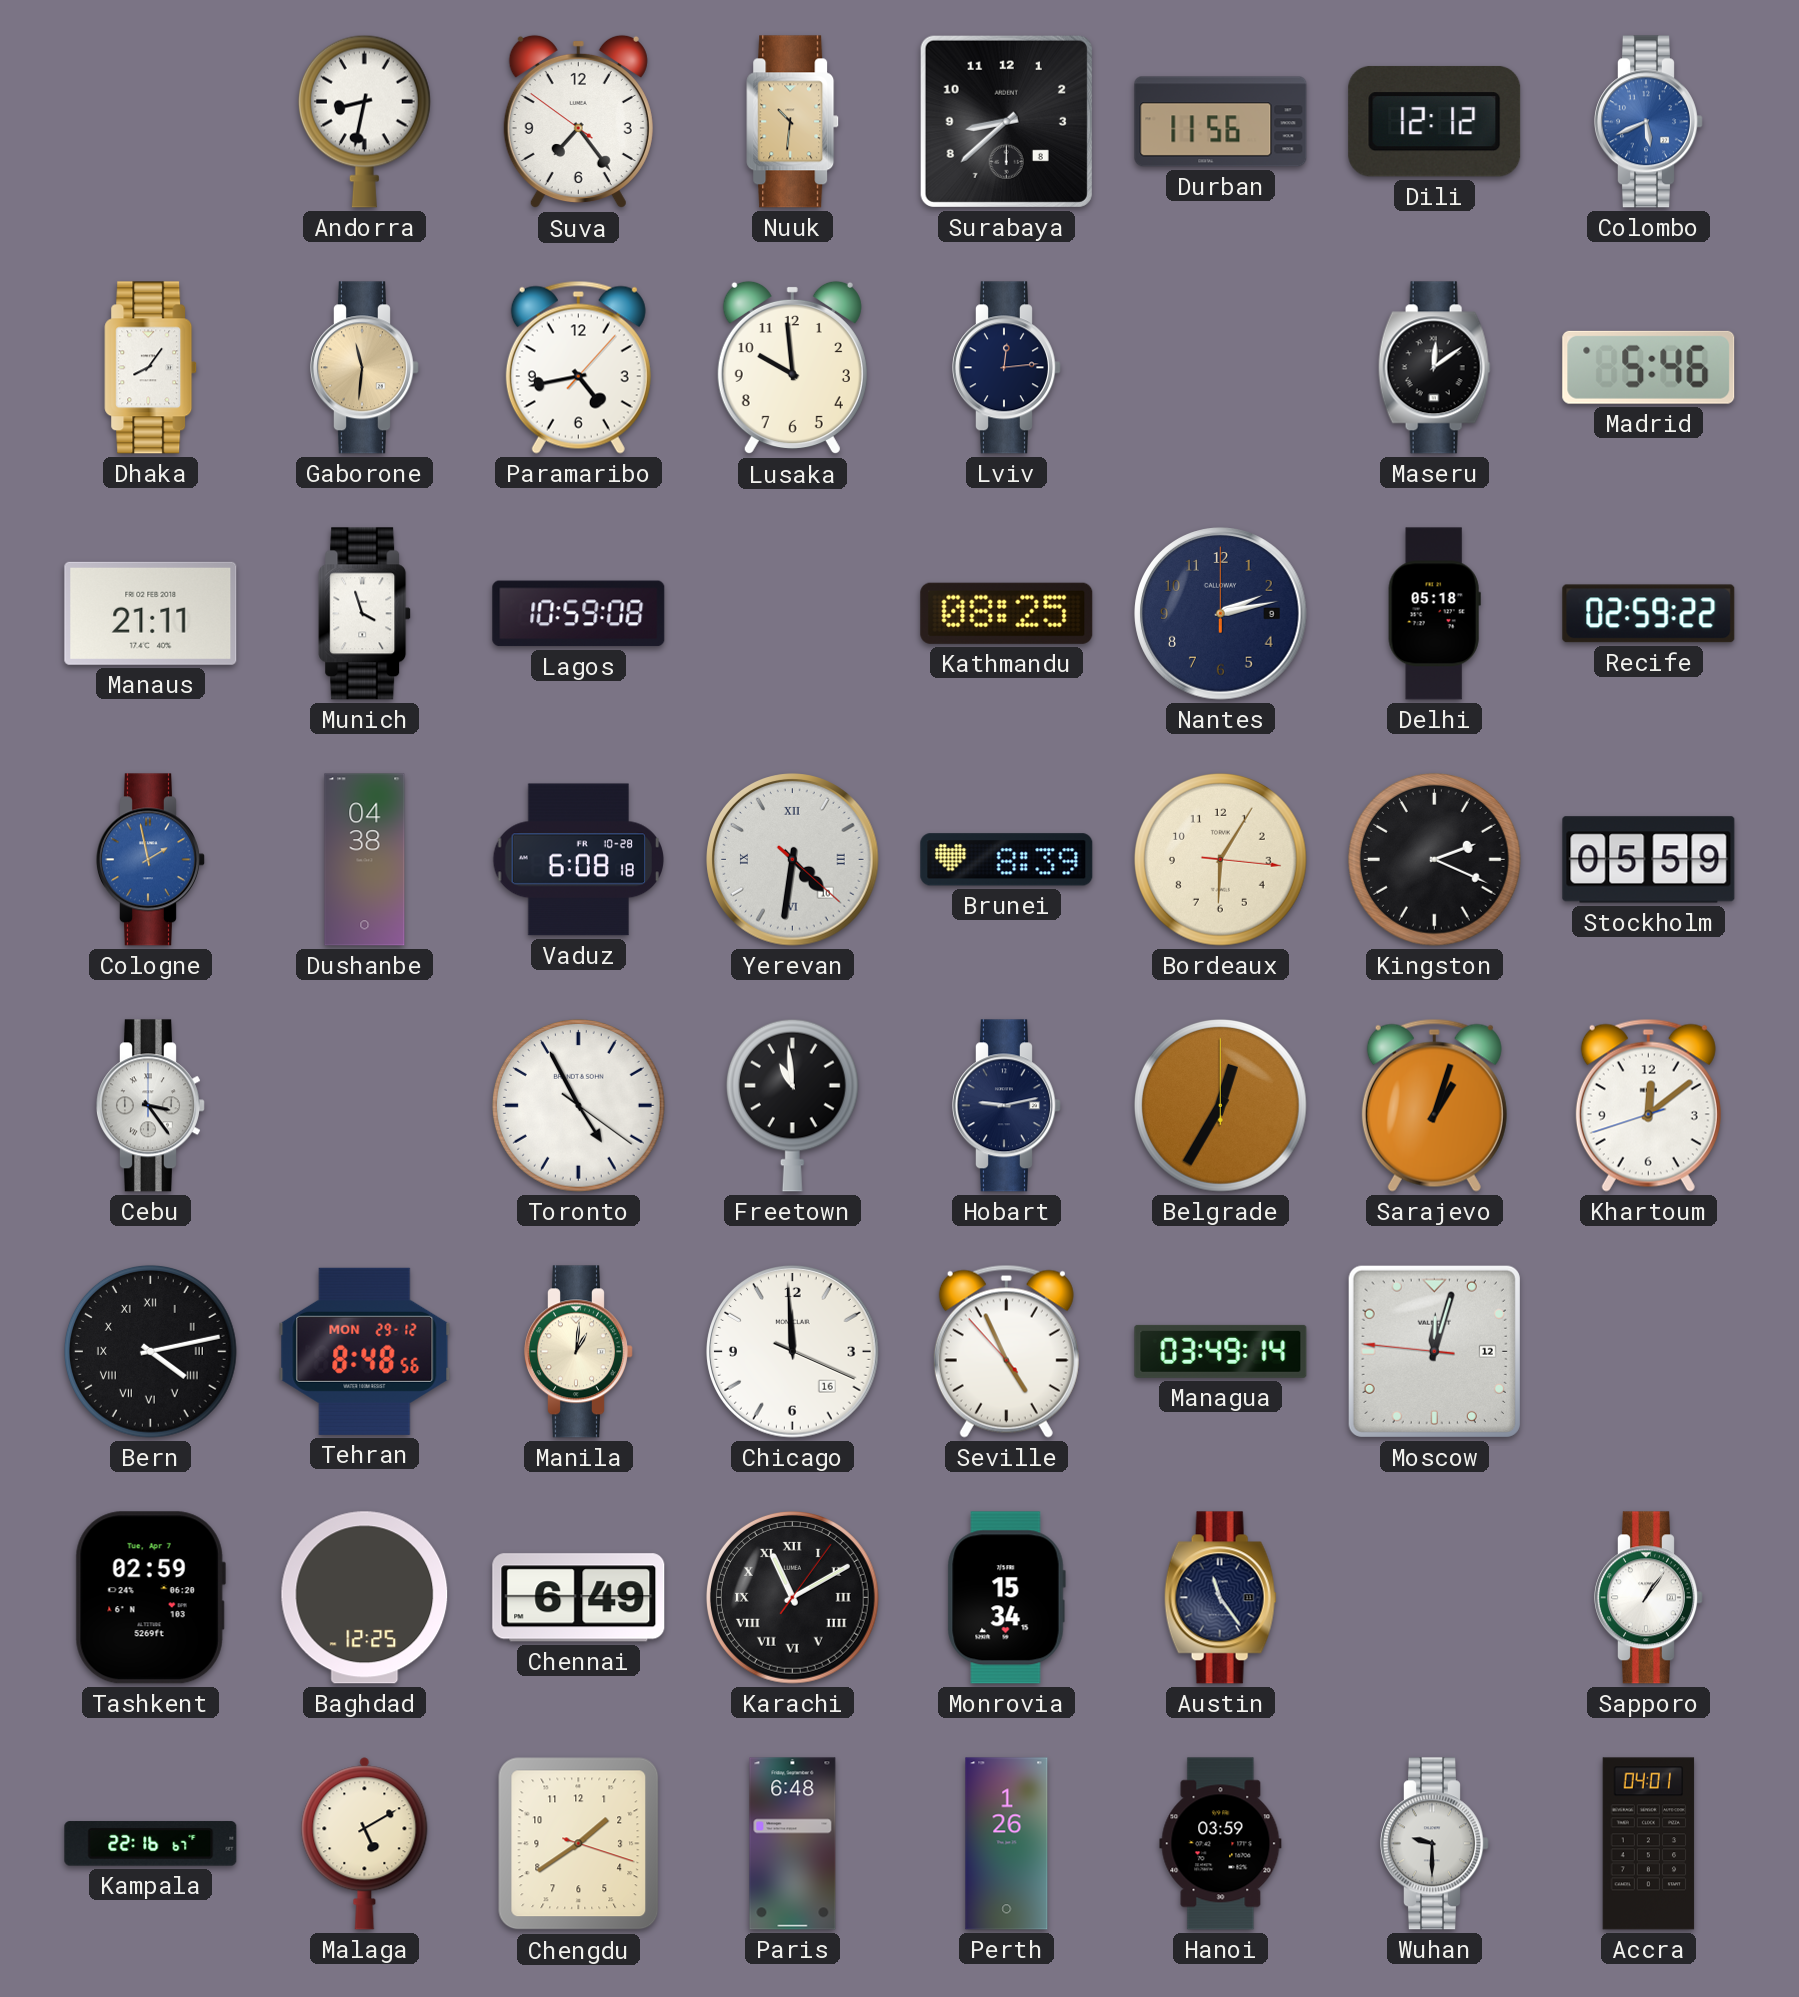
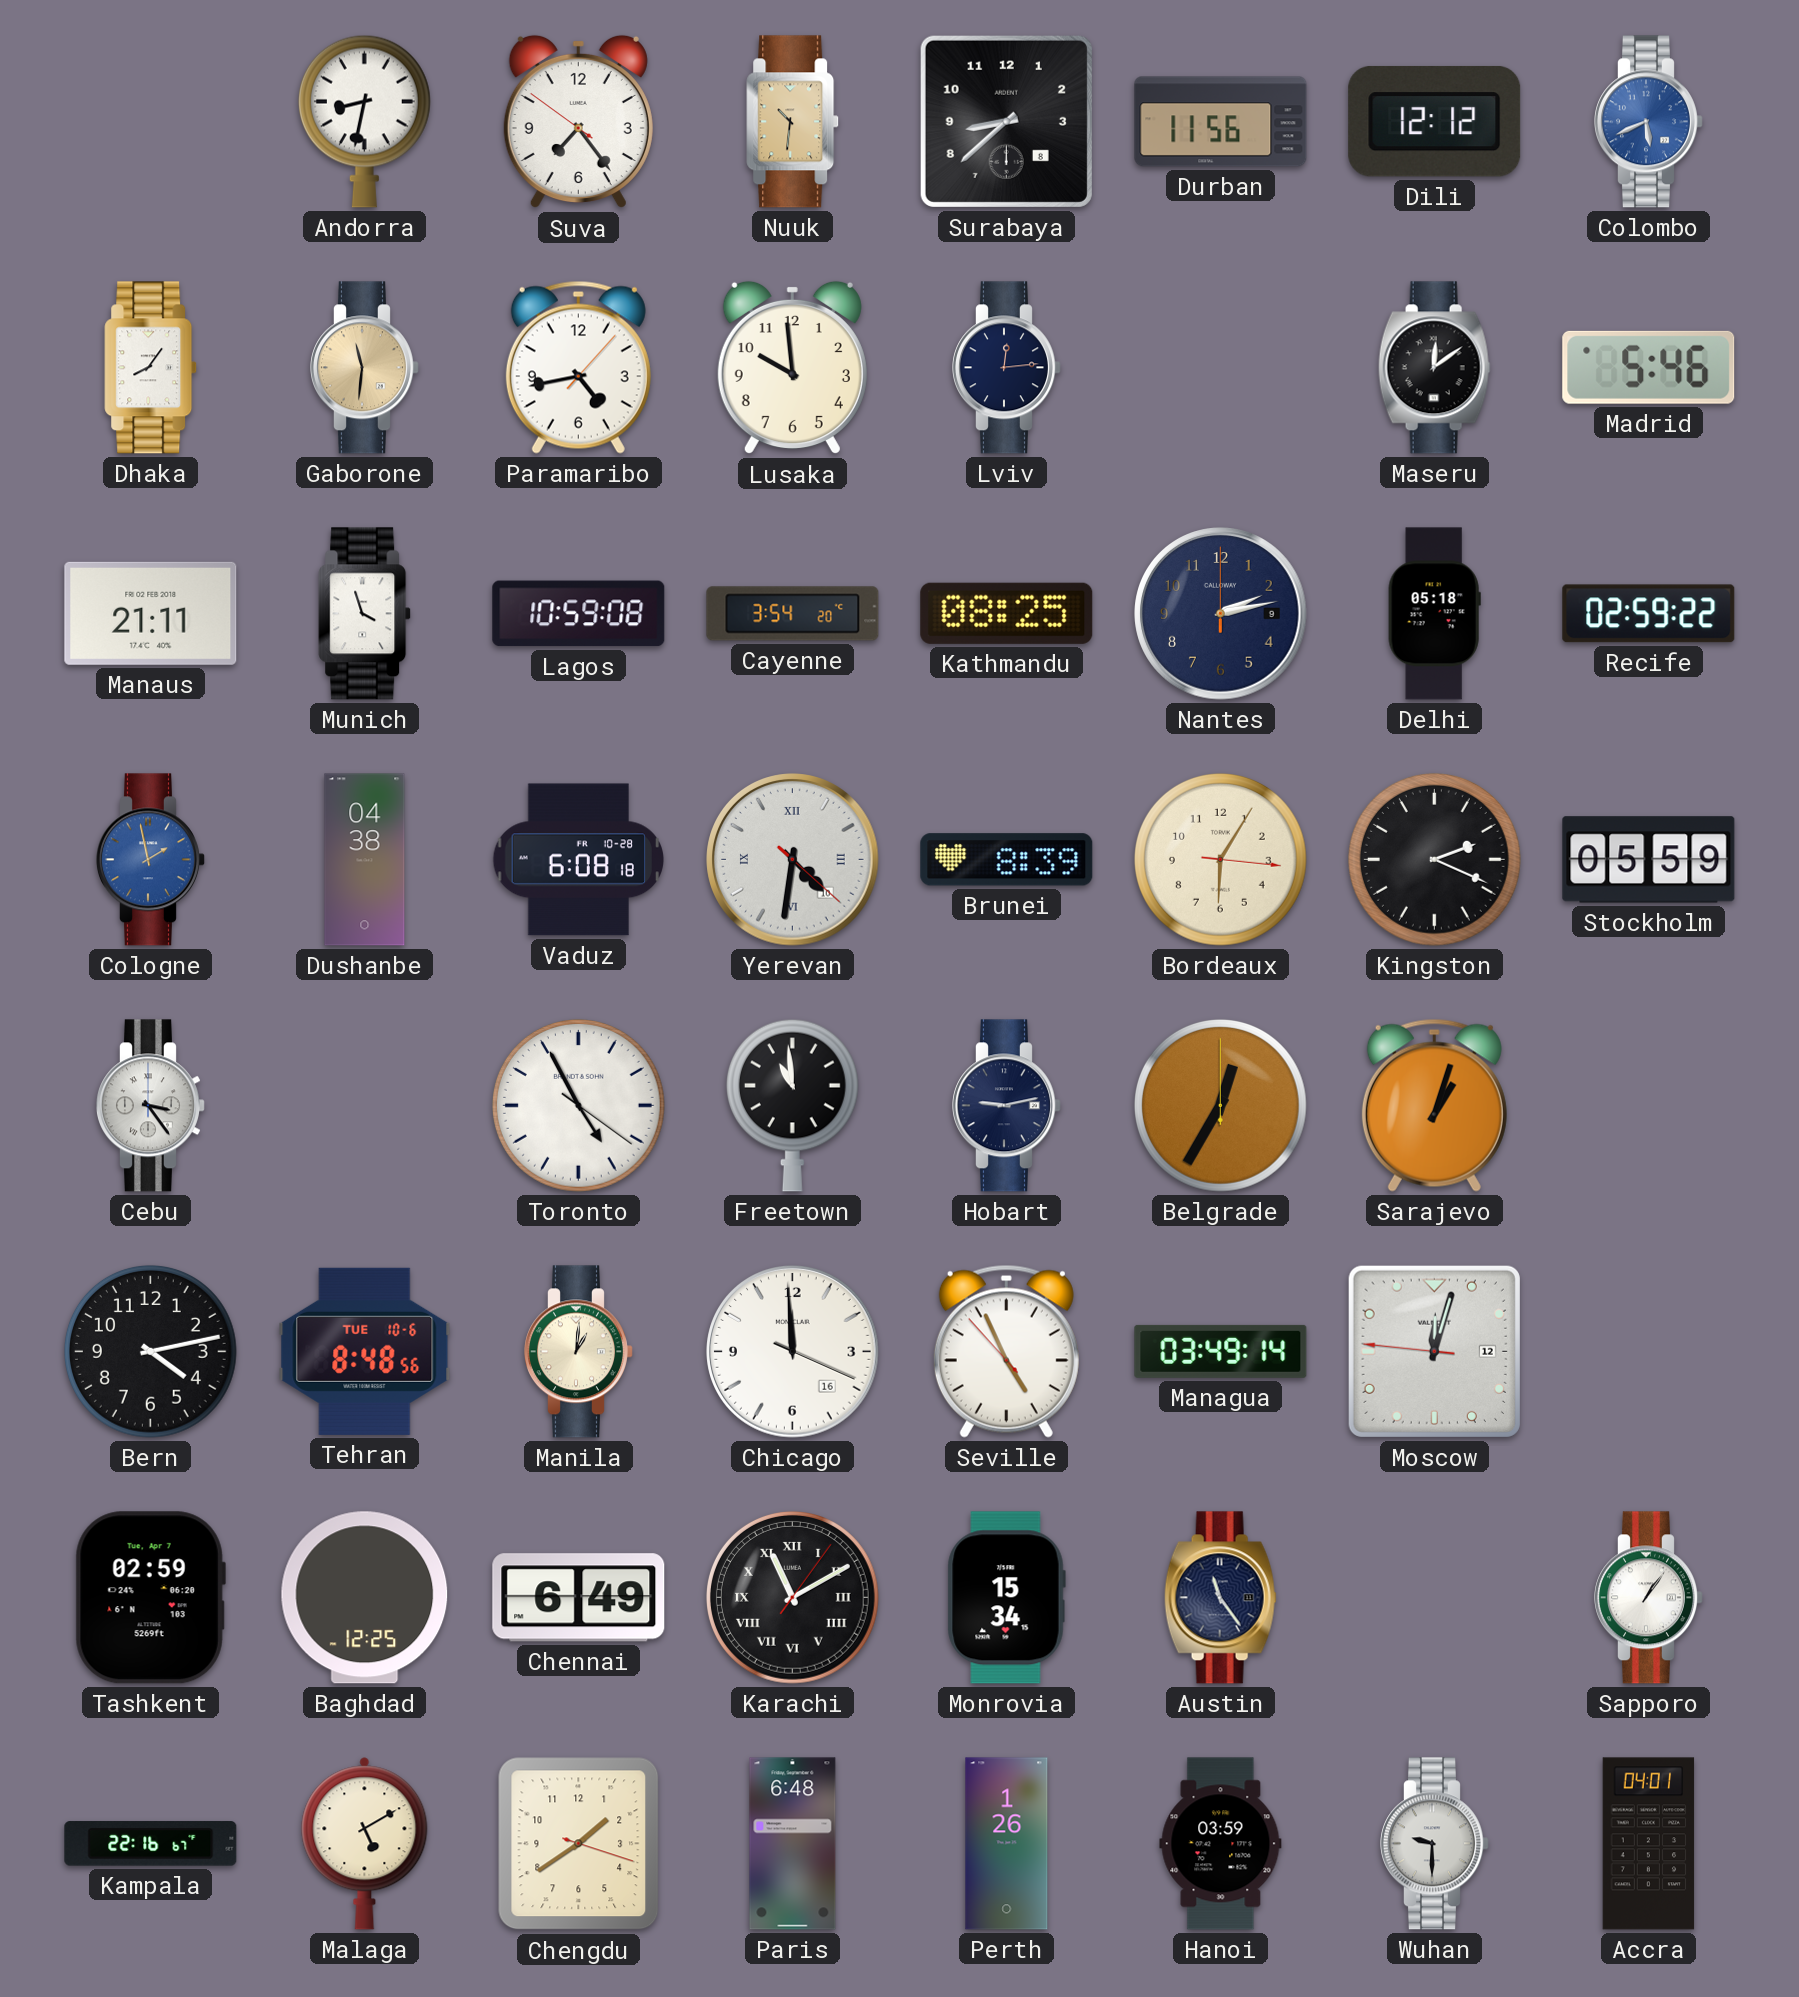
Cayenne: none -> 3:54
Khartoum: 12:08 -> none
Bern numerals: Roman -> Arabic
Tehran date: MON 29-12 -> TUE 10-6
